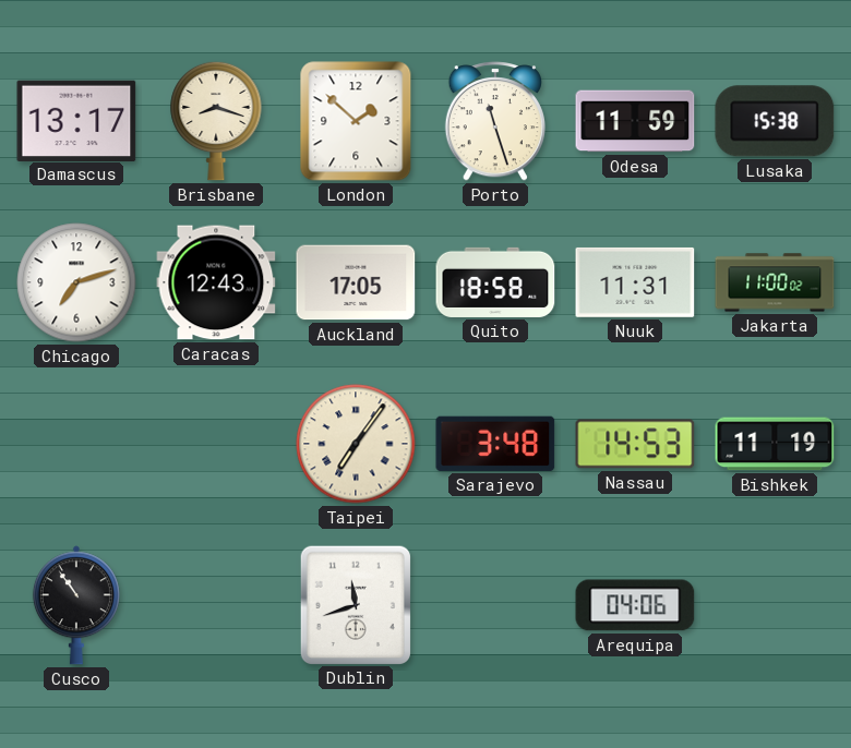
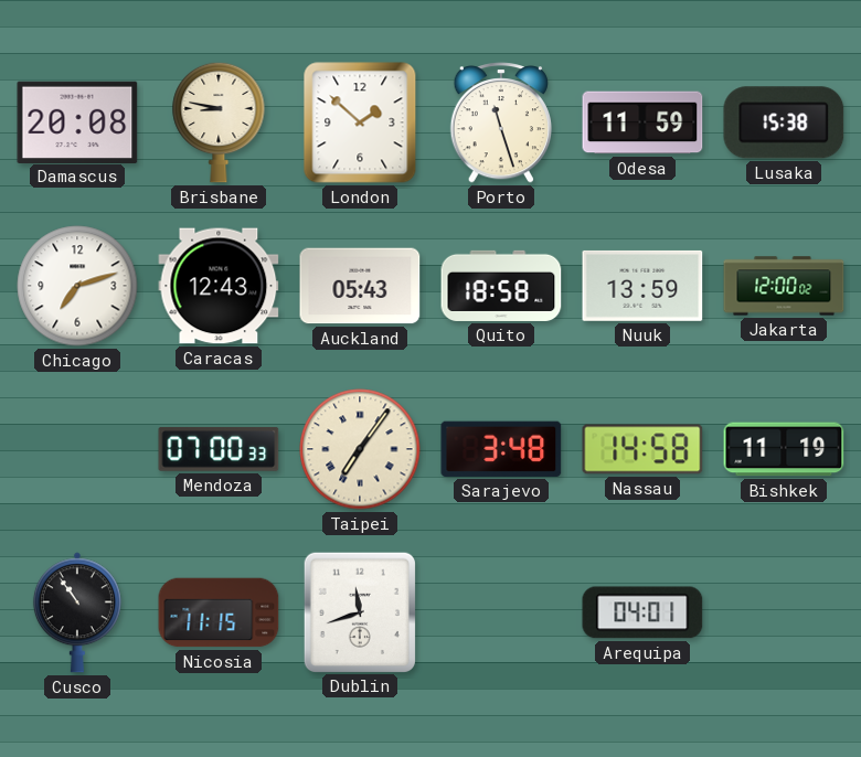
Damascus: 13:17 -> 20:08
Brisbane: 8:18 -> 8:47
Auckland: 17:05 -> 05:43
Nuuk: 11:31 -> 13:59
Jakarta: 11:00 -> 12:00
Mendoza: none -> 07:00
Nassau: 14:53 -> 14:58
Nicosia: none -> 11:15
Arequipa: 04:06 -> 04:01
